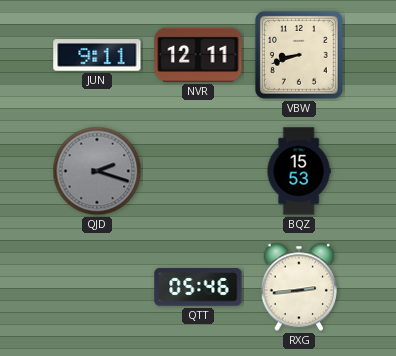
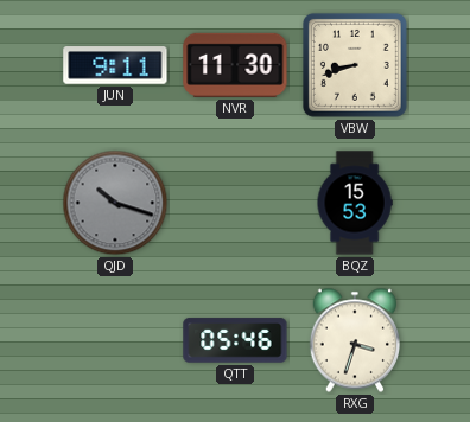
NVR: 12:11 -> 11:30
QJD: 2:18 -> 10:18
RXG: 2:44 -> 3:33
